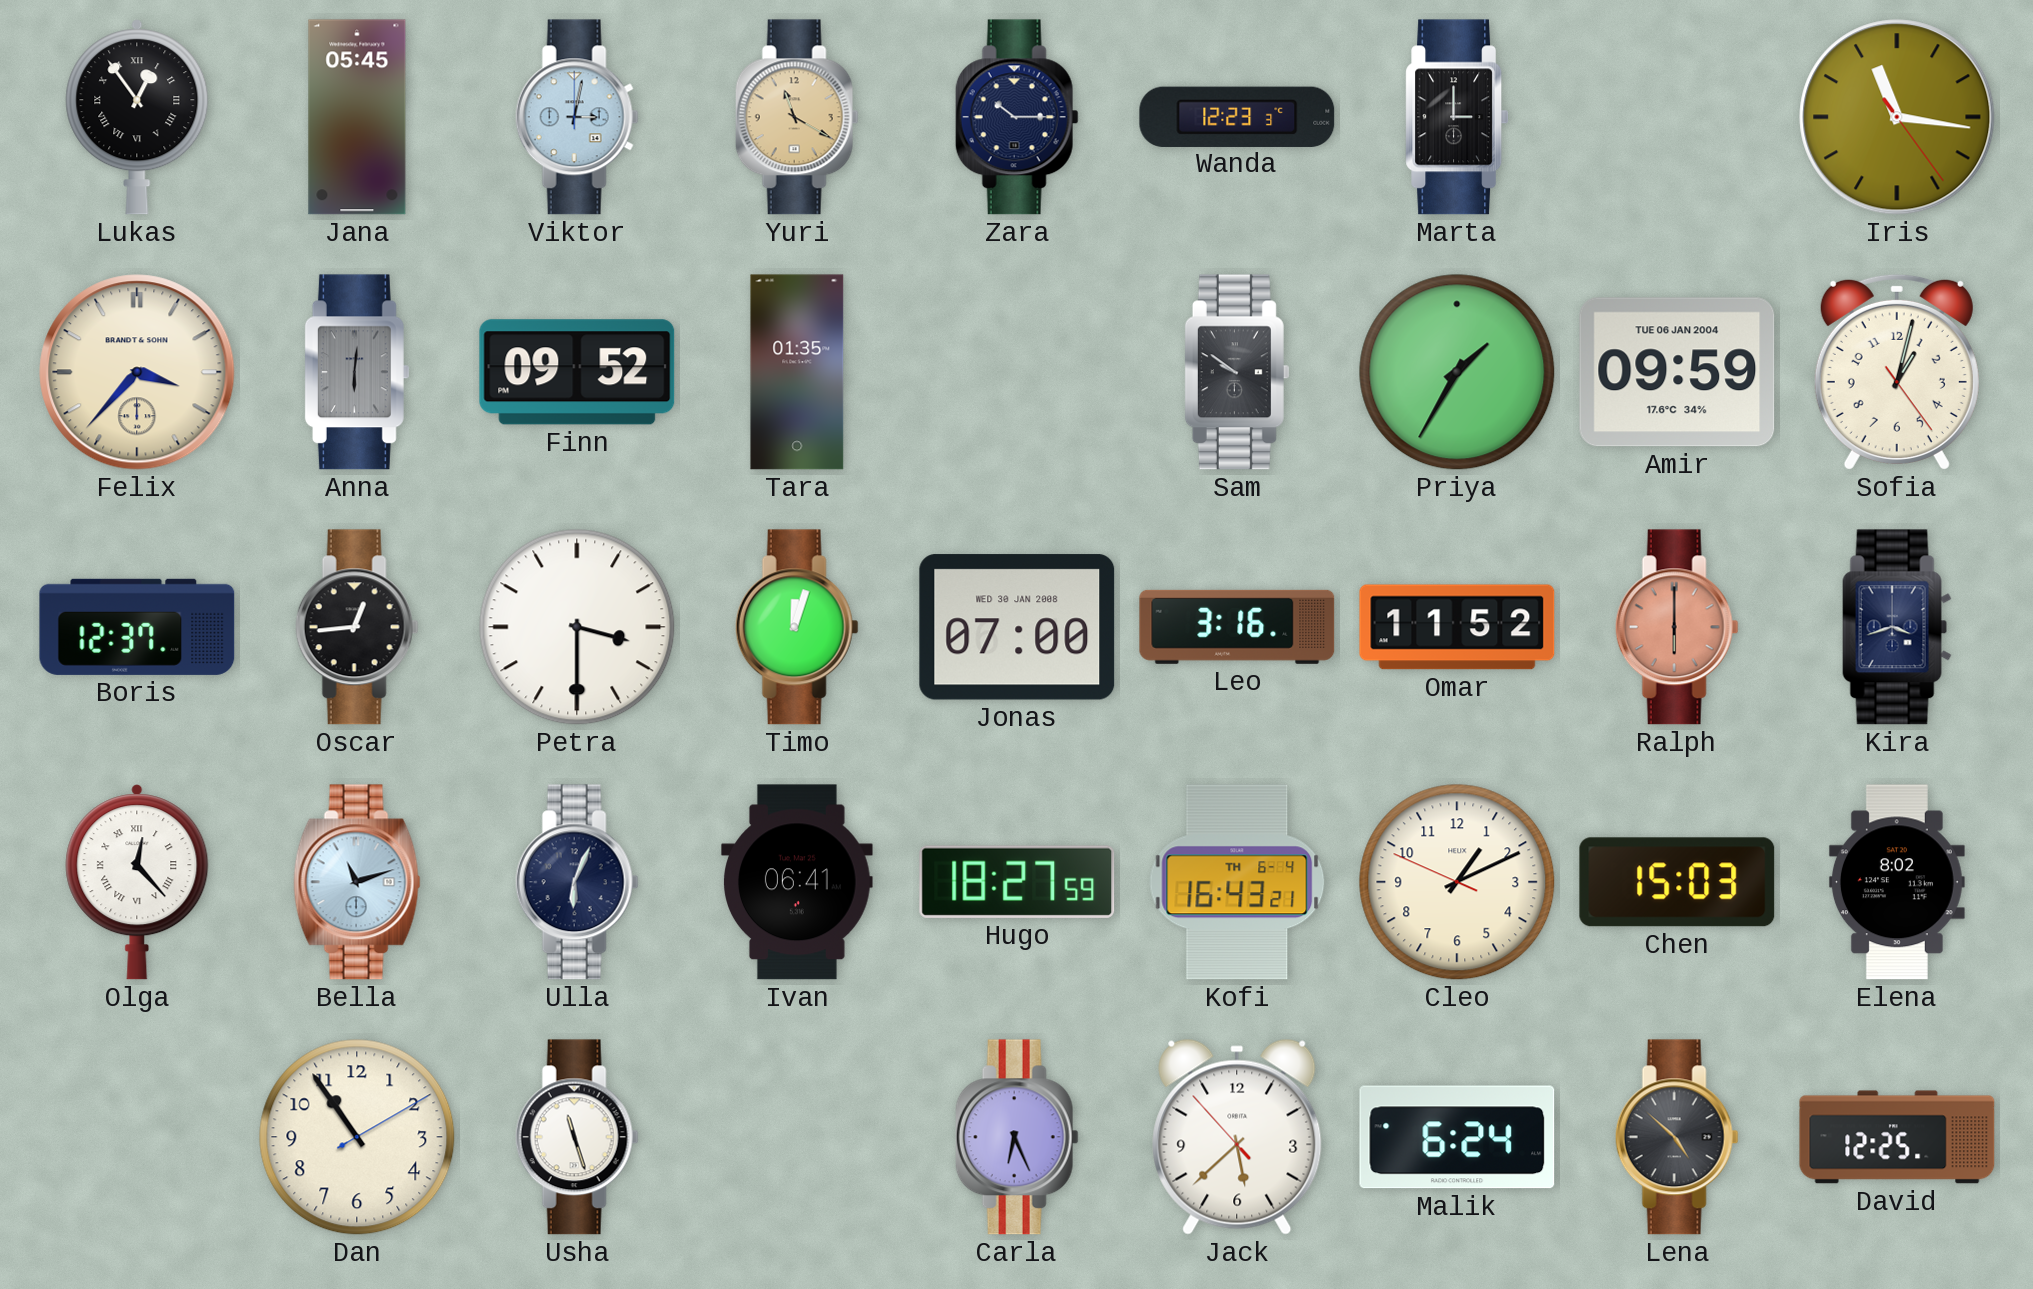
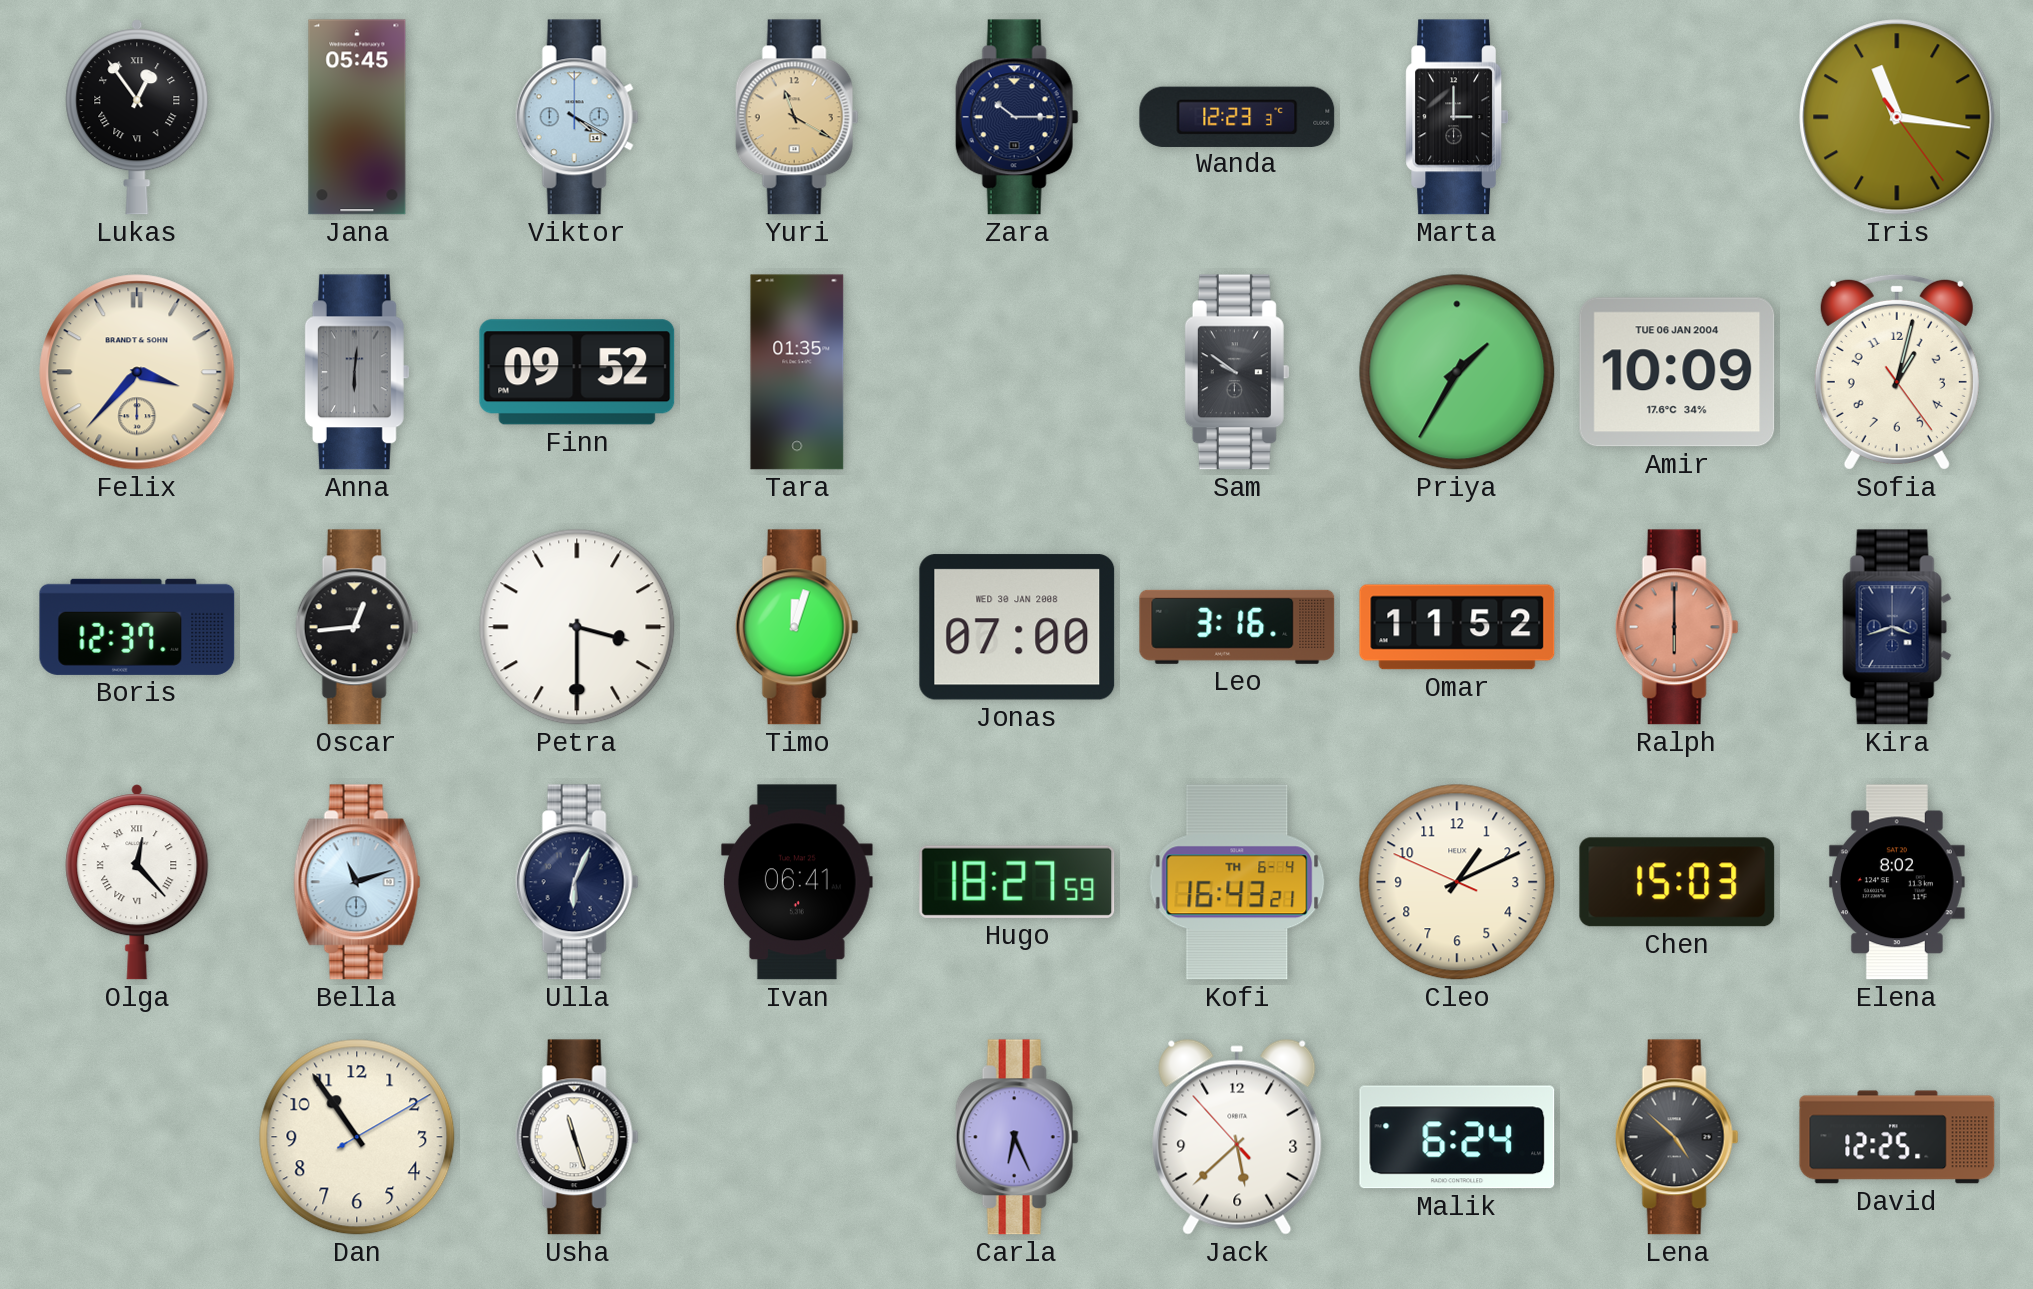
Viktor: 3:02 -> 4:20
Amir: 09:59 -> 10:09
